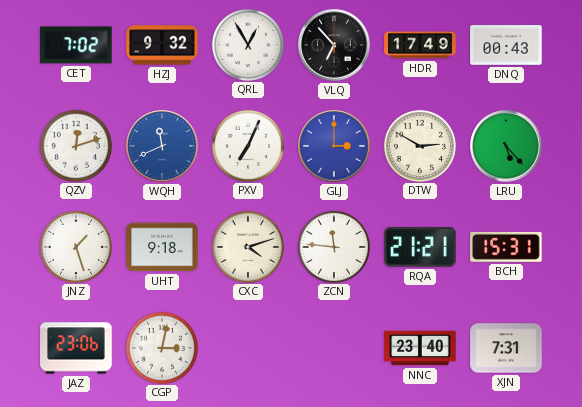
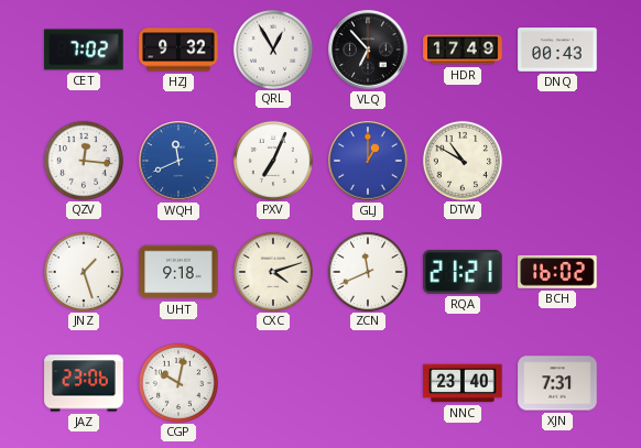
QZV: 12:12 -> 12:16
GLJ: 3:00 -> 1:00
DTW: 2:50 -> 10:50
LRU: 5:23 -> none
ZCN: 11:46 -> 11:41
BCH: 15:31 -> 16:02
CGP: 3:02 -> 10:02
